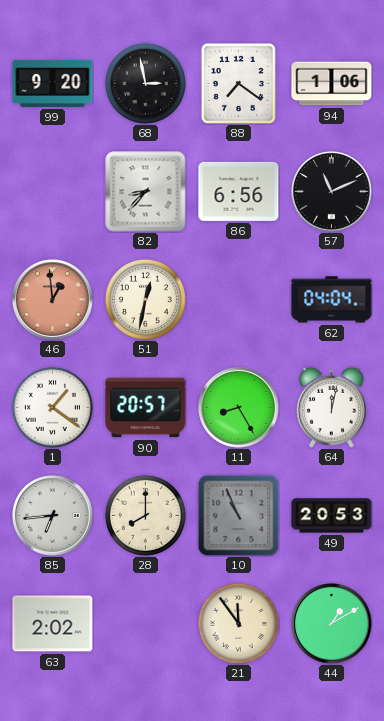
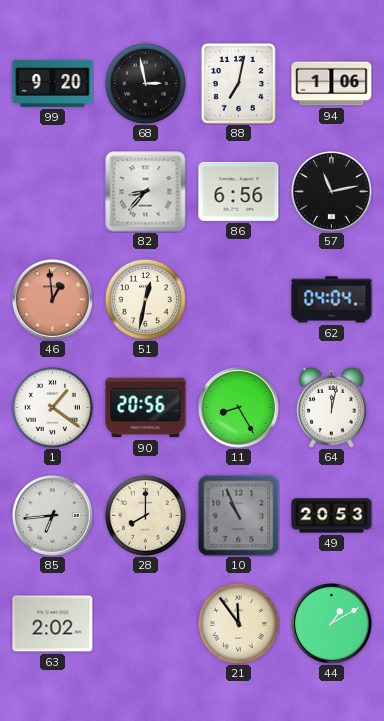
88: 7:21 -> 7:02
57: 11:11 -> 11:13
90: 20:57 -> 20:56
